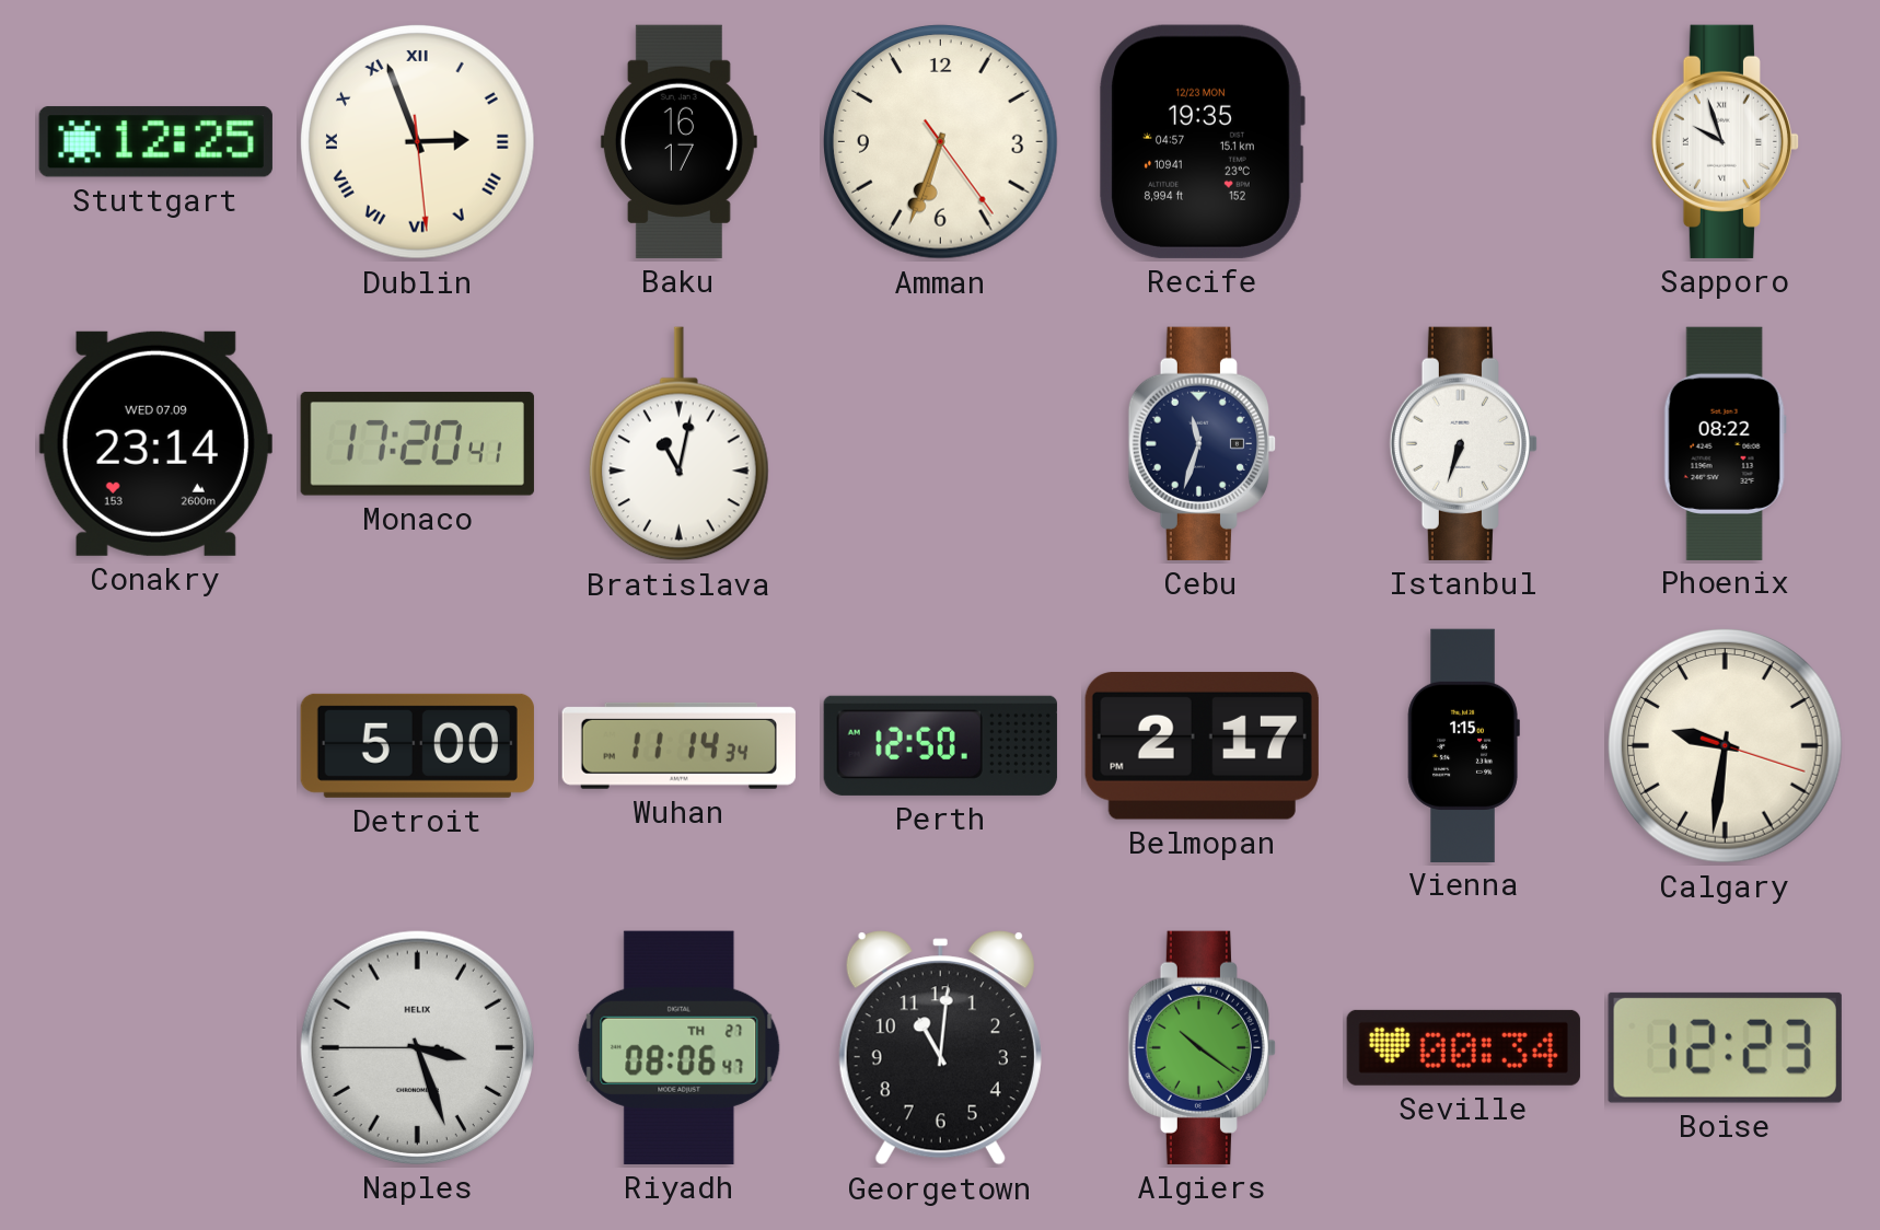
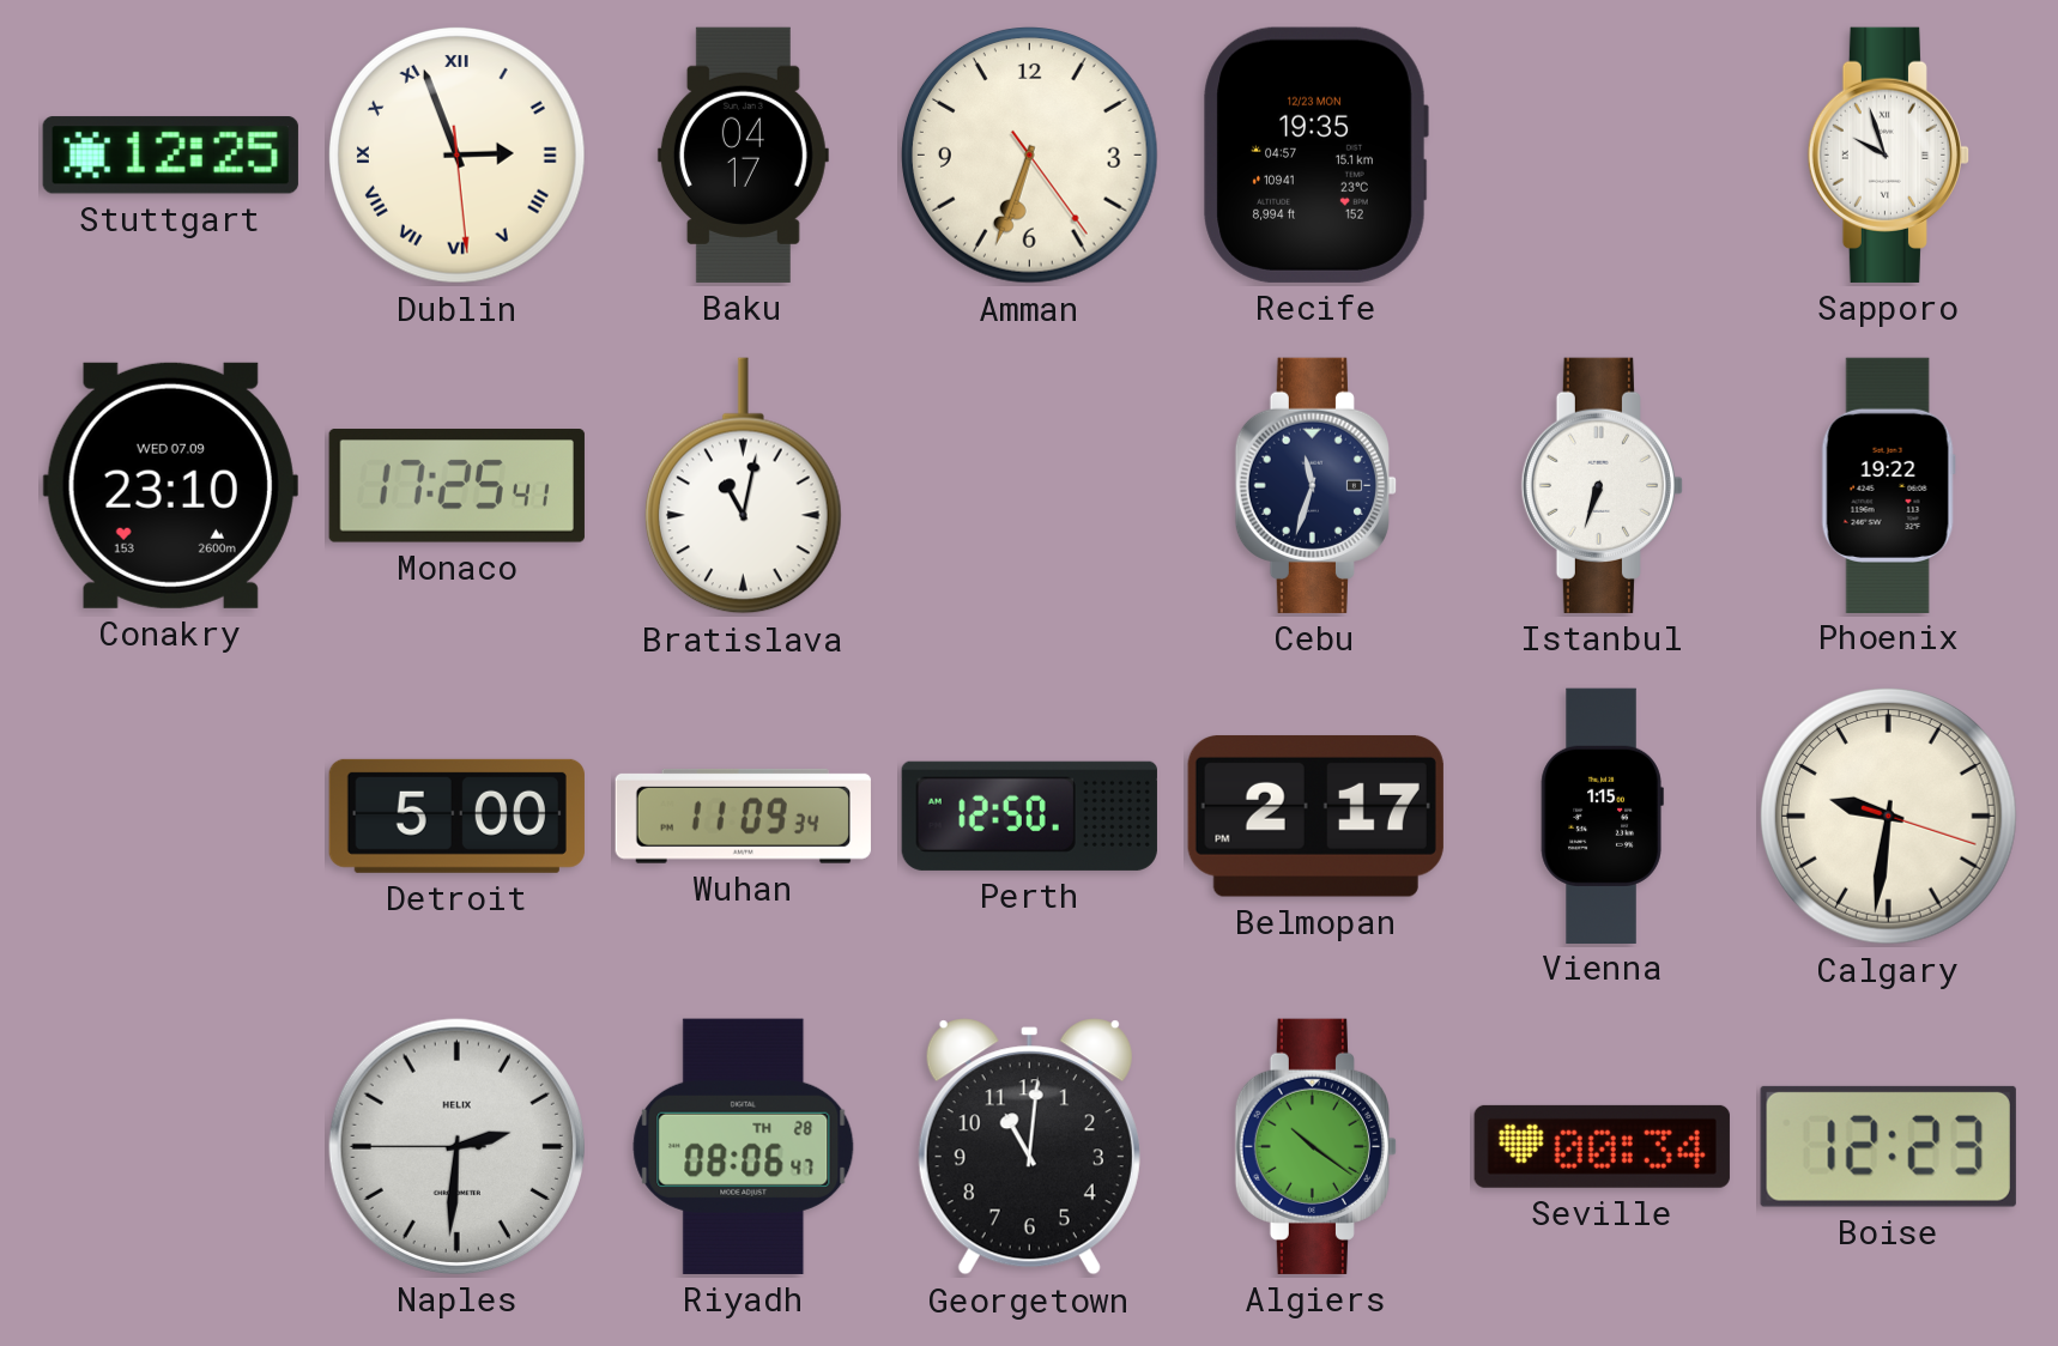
Baku: 16:17 -> 04:17
Conakry: 23:14 -> 23:10
Monaco: 17:20 -> 17:25
Phoenix: 08:22 -> 19:22
Wuhan: 11:14 -> 11:09
Naples: 3:26 -> 2:30
Riyadh date: TH 27 -> TH 28
